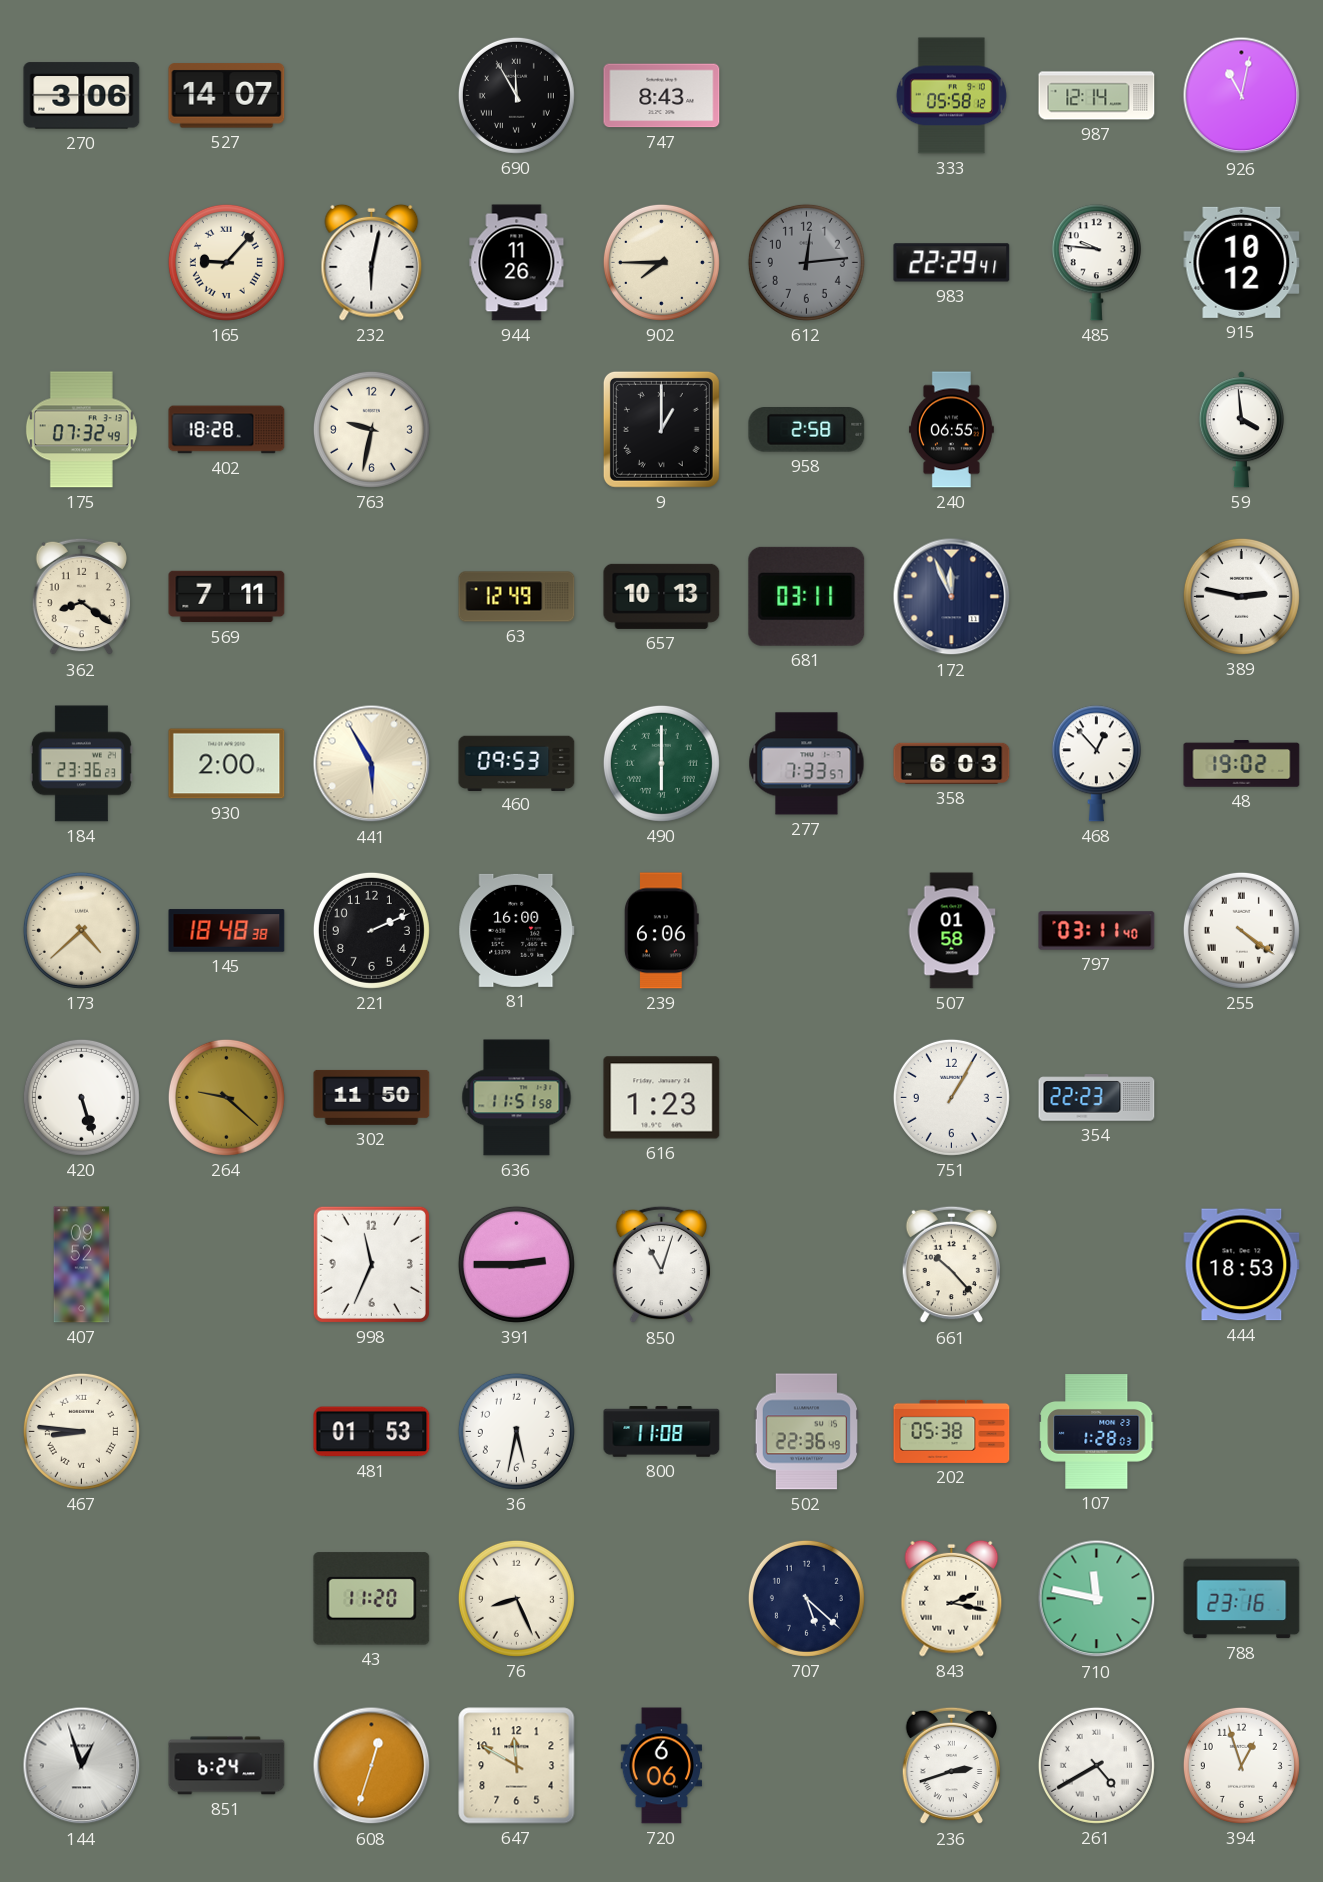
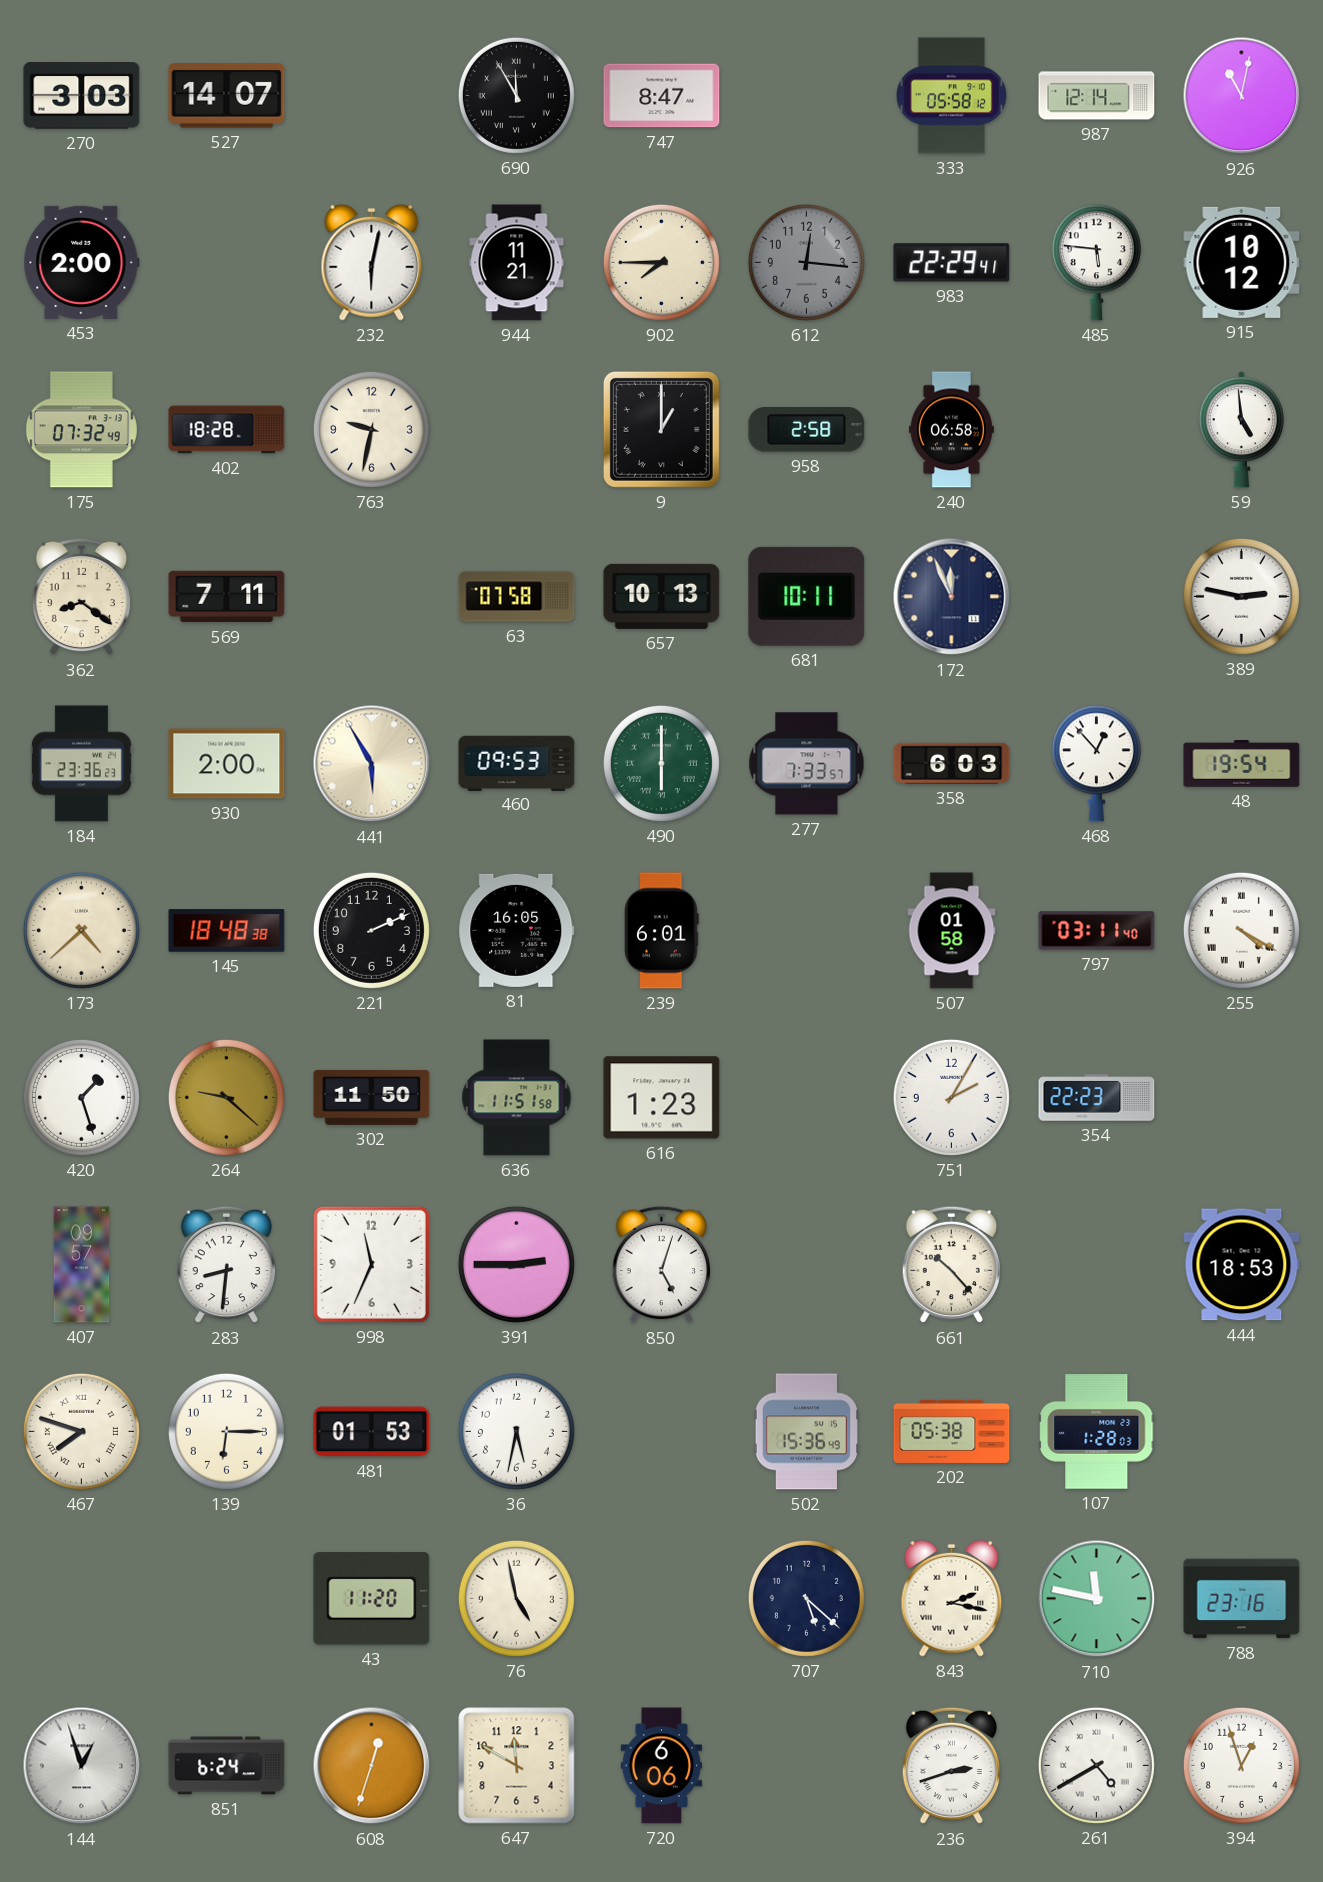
270: 3:06 -> 3:03
747: 8:43 -> 8:47
453: none -> 2:00
165: 9:07 -> none
944: 11:26 -> 11:21
612: 12:14 -> 12:16
485: 9:46 -> 5:46
240: 06:55 -> 06:58
59: 3:59 -> 4:59
63: 12:49 -> 07:58
681: 03:11 -> 10:11
48: 19:02 -> 19:54
81: 16:00 -> 16:05
239: 6:06 -> 6:01
255: 4:21 -> 4:20
420: 5:27 -> 1:27
751: 1:05 -> 2:05
407: 09:52 -> 09:57
283: none -> 8:31
850: 11:03 -> 5:03
467: 8:46 -> 7:48
139: none -> 6:15
800: 11:08 -> none
502: 22:36 -> 15:36
76: 8:26 -> 4:58
